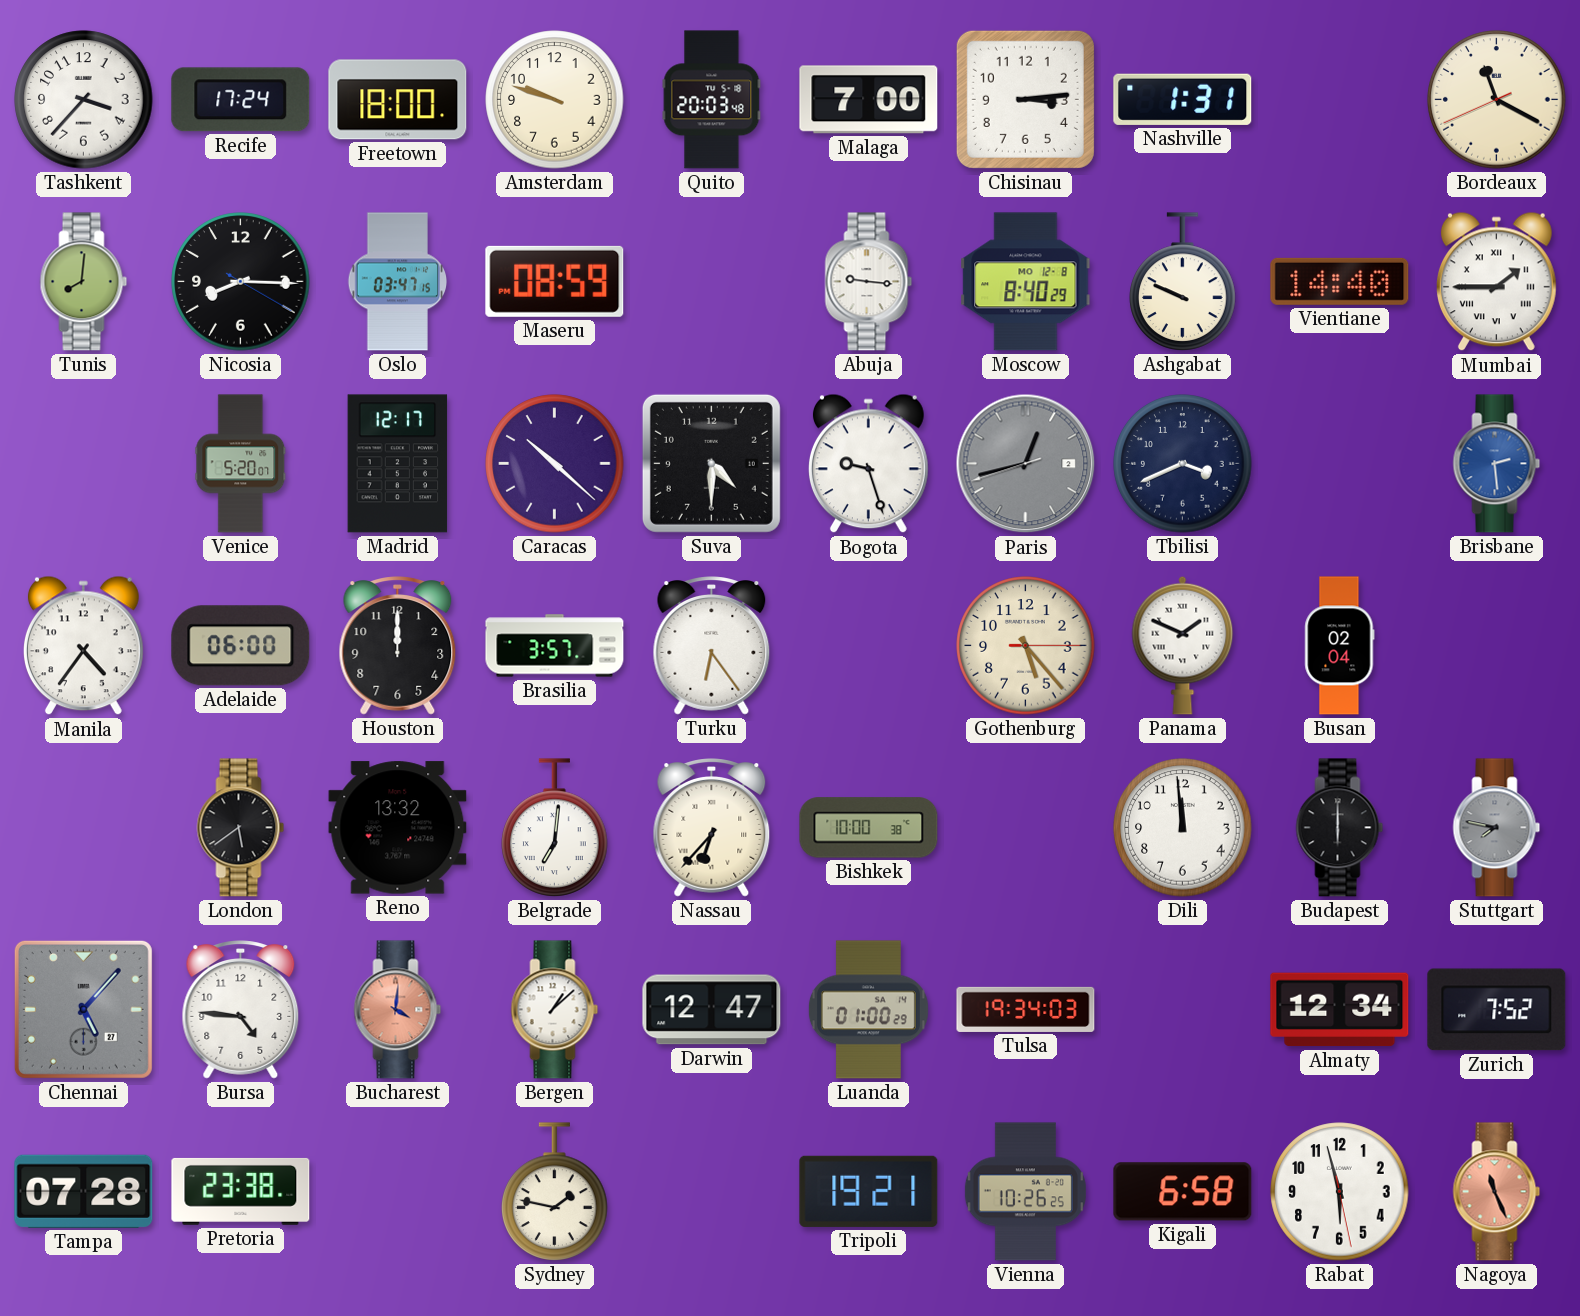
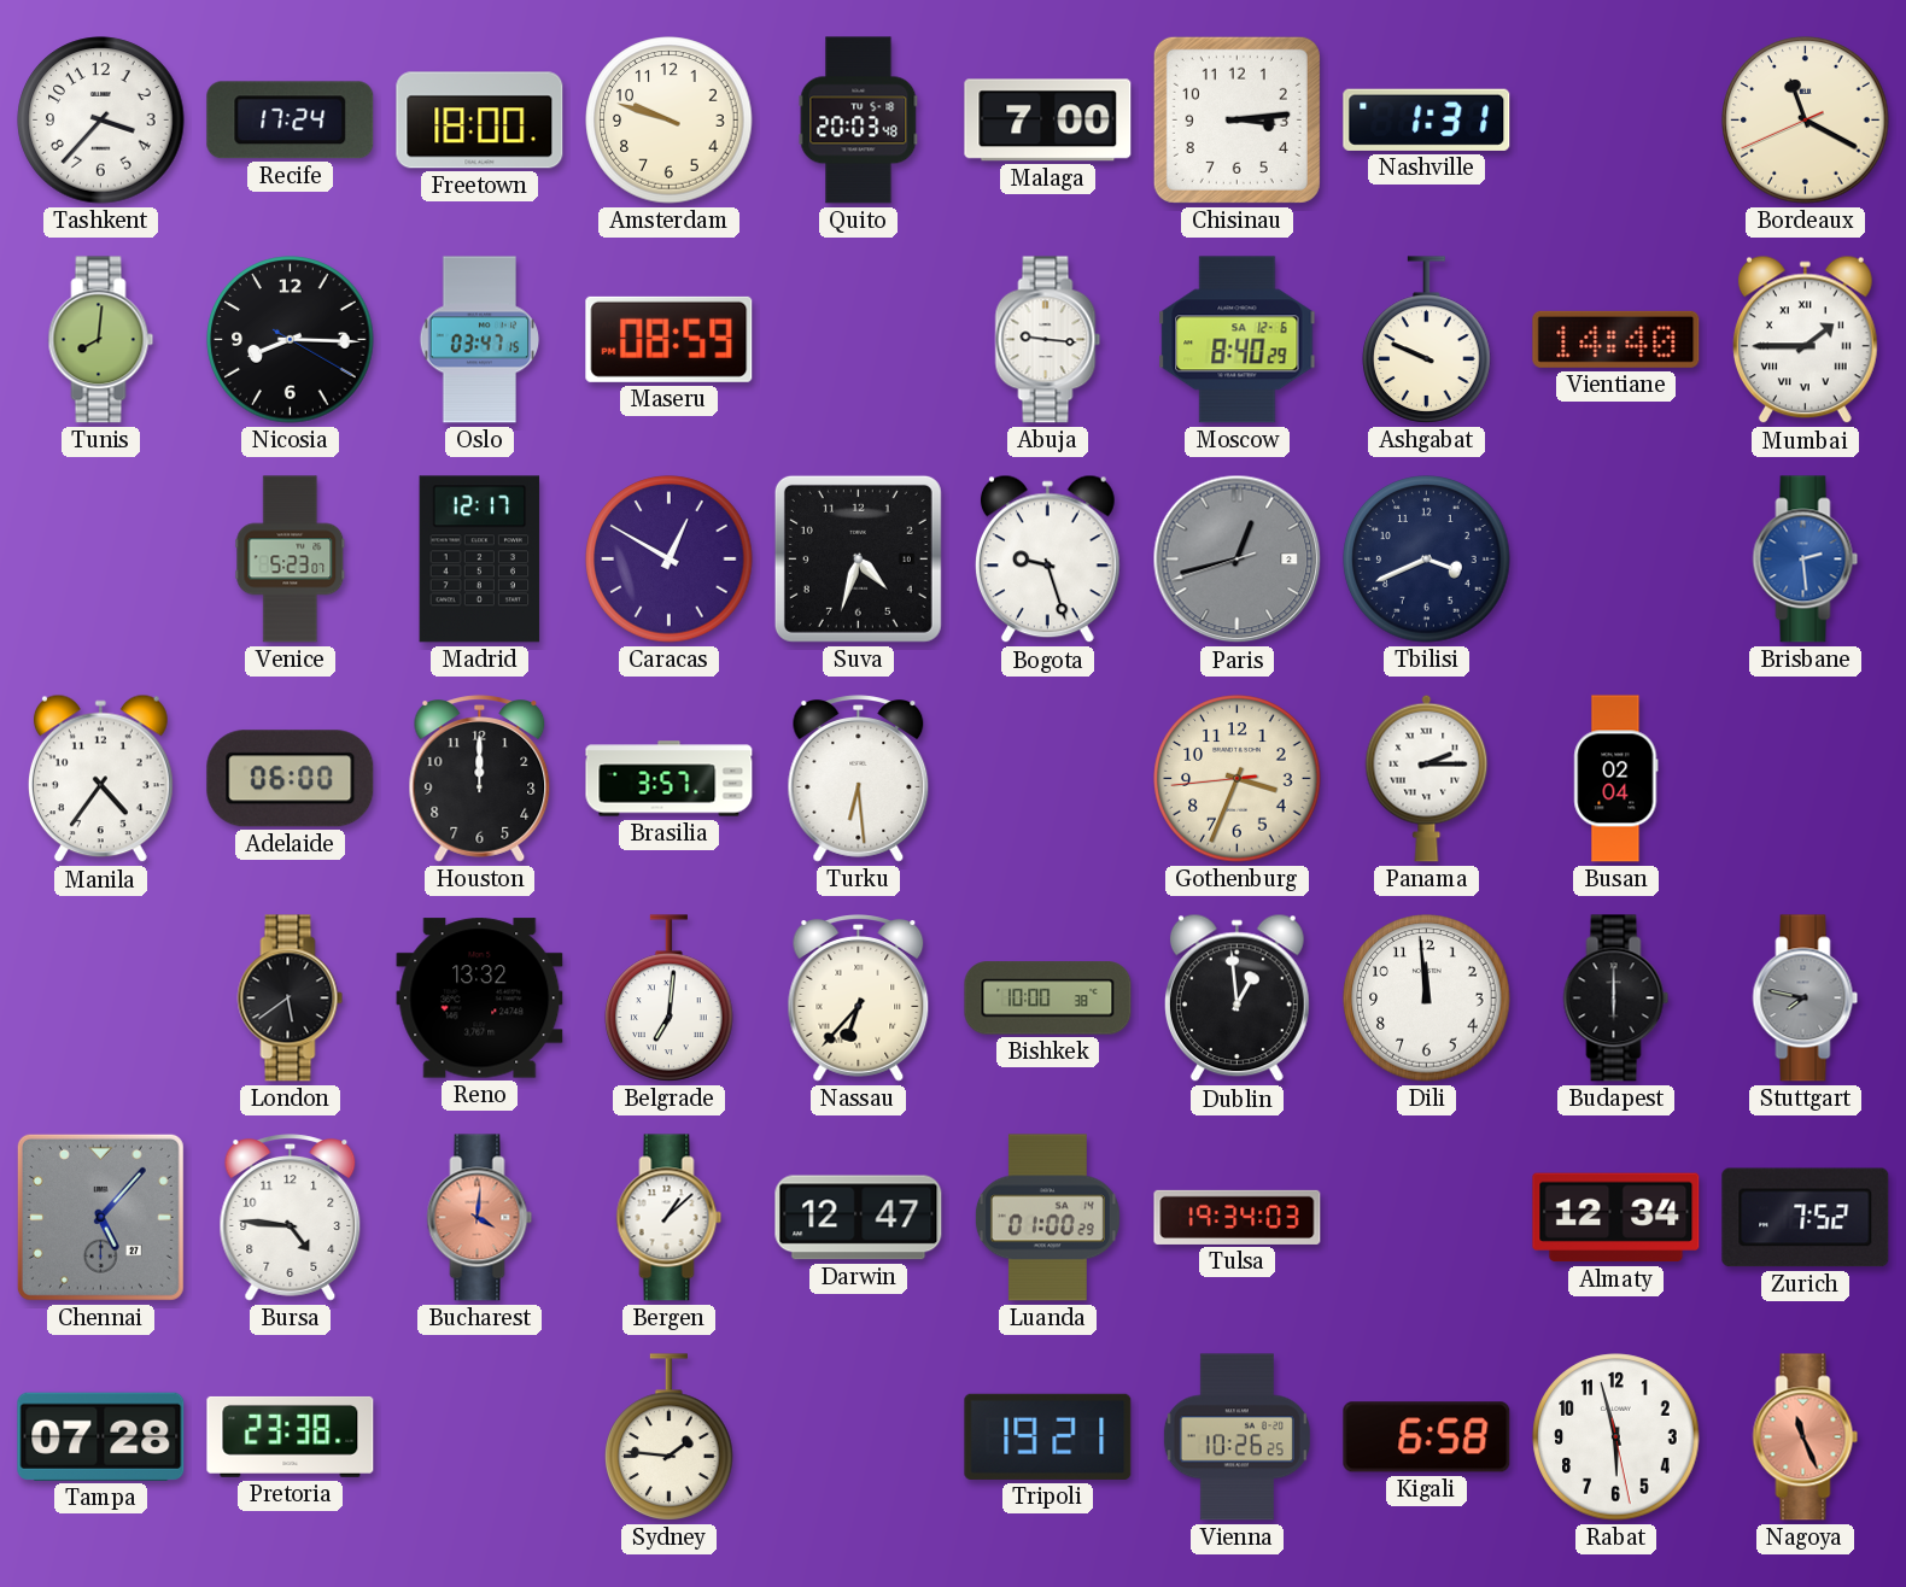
Moscow date: MO 12-8 -> SA 12-6
Venice: 5:20 -> 5:23
Caracas: 10:22 -> 12:50
Suva: 4:30 -> 4:33
Turku: 6:24 -> 6:29
Gothenburg: 5:23 -> 3:33
Panama: 1:49 -> 2:15
Dublin: none -> 12:59
Sydney: 1:47 -> 1:46
